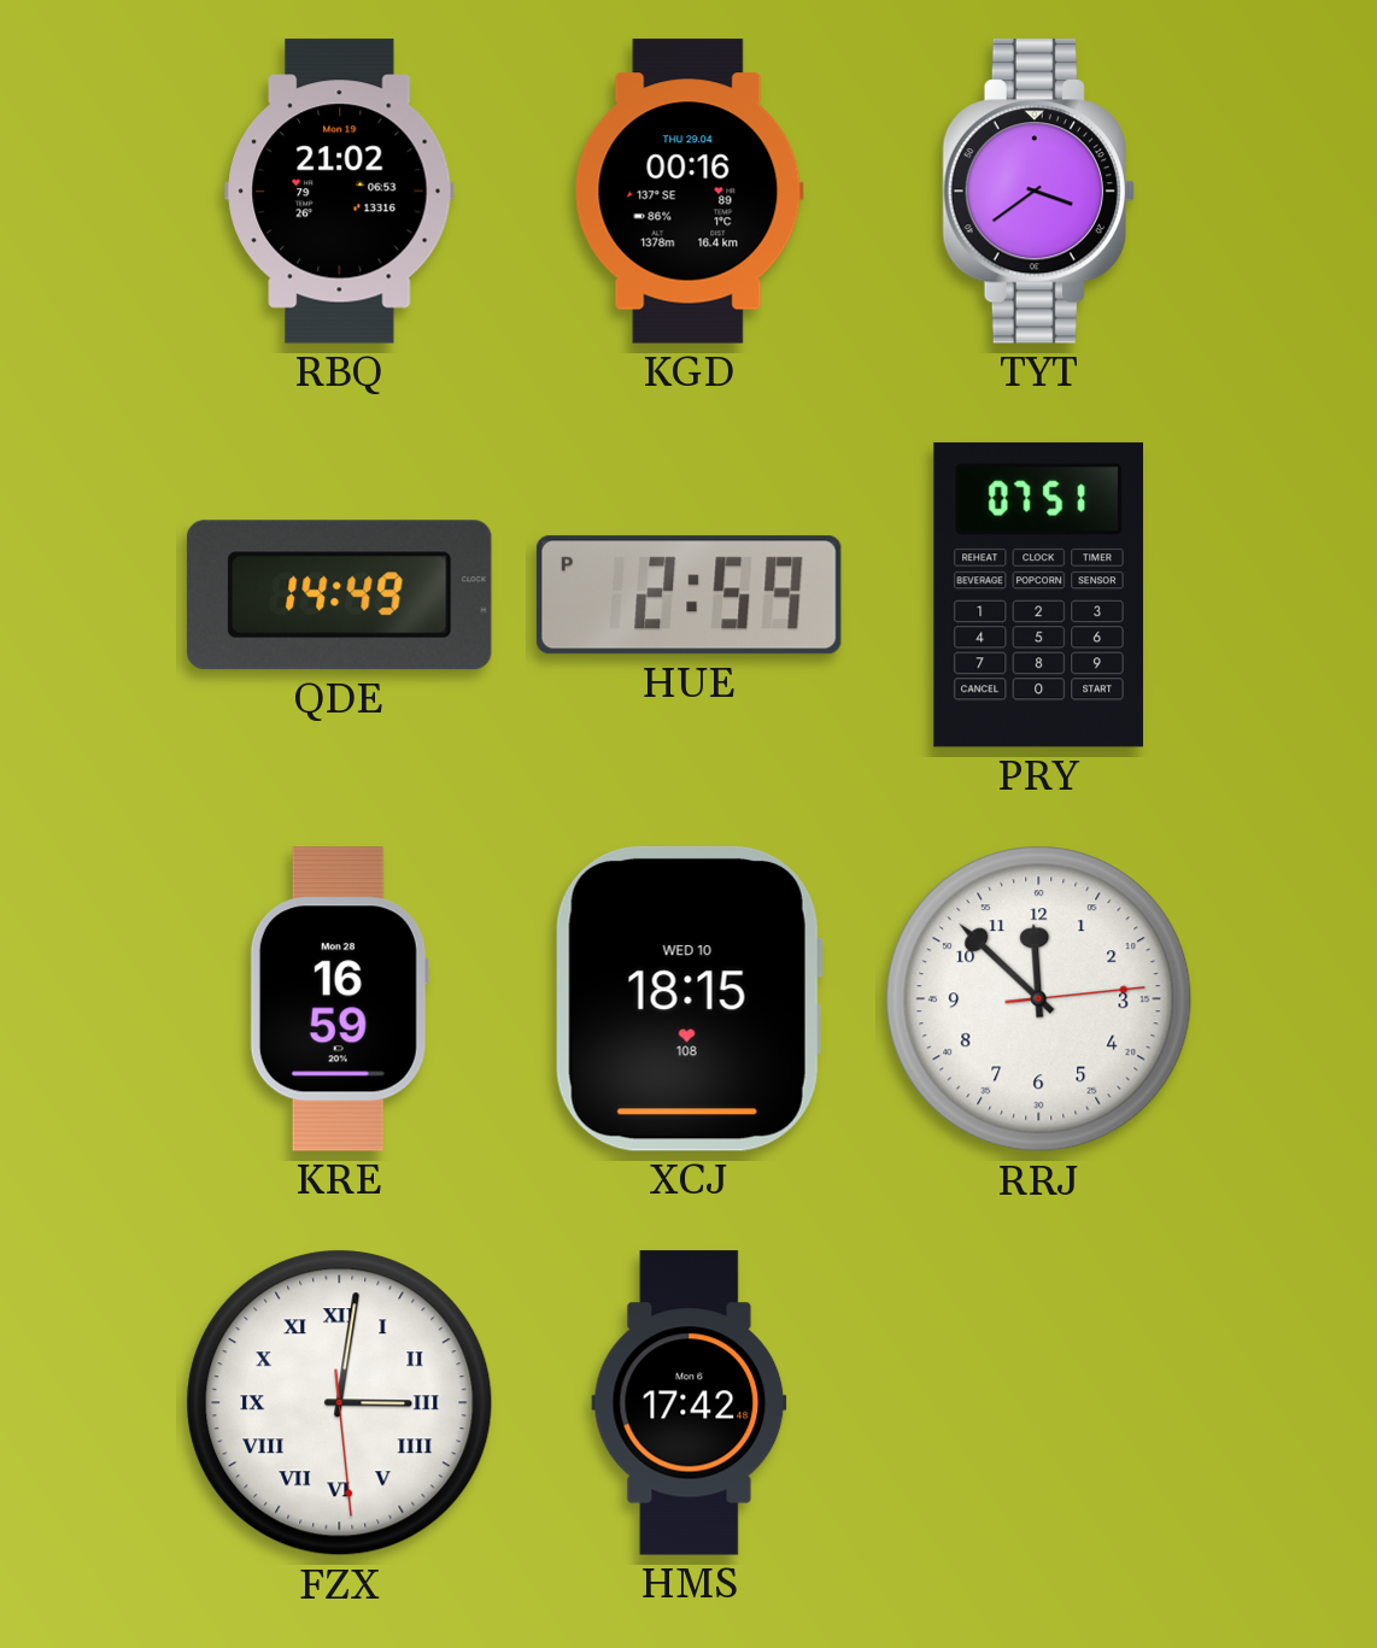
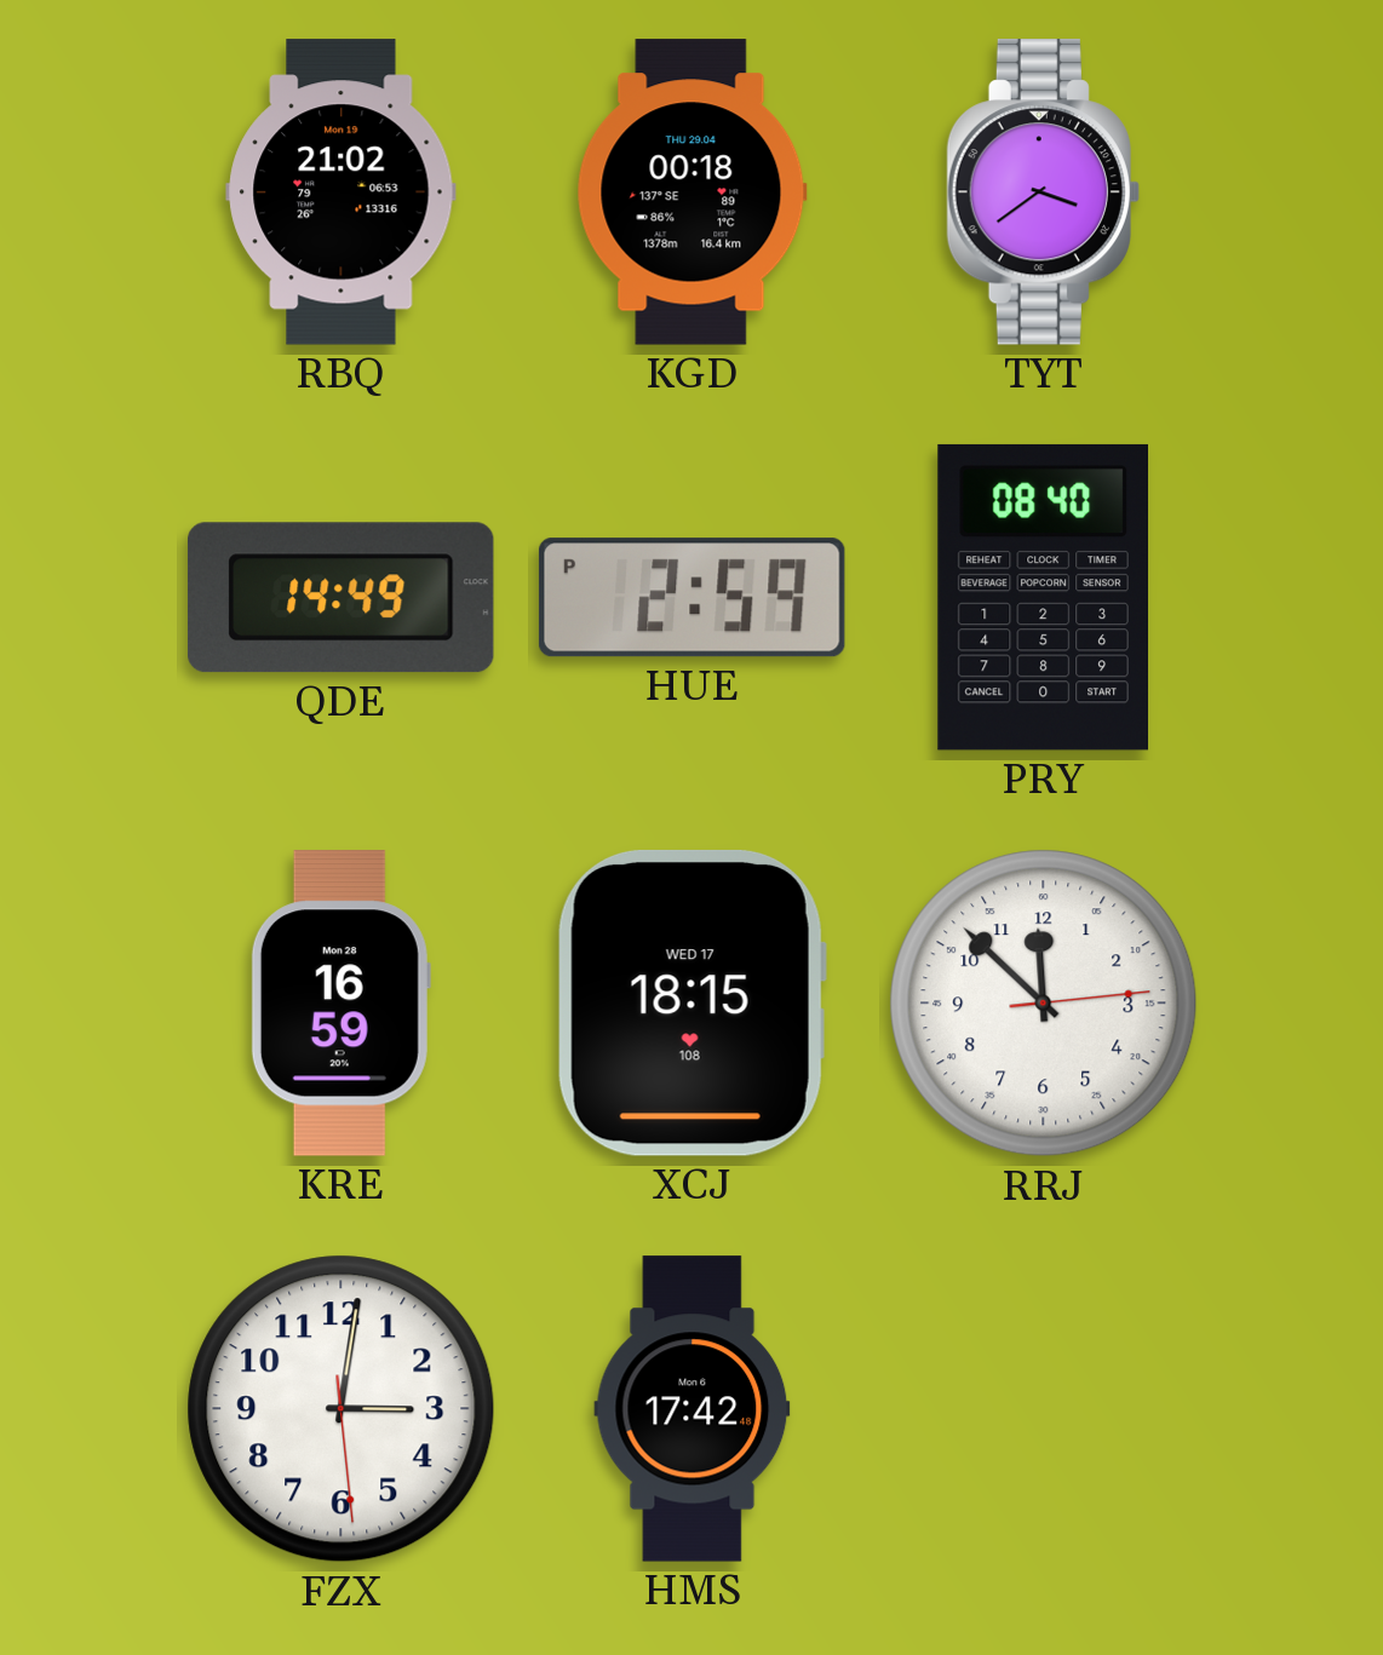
KGD: 00:16 -> 00:18
PRY: 07:51 -> 08:40
XCJ date: WED 10 -> WED 17
FZX numerals: Roman -> Arabic
